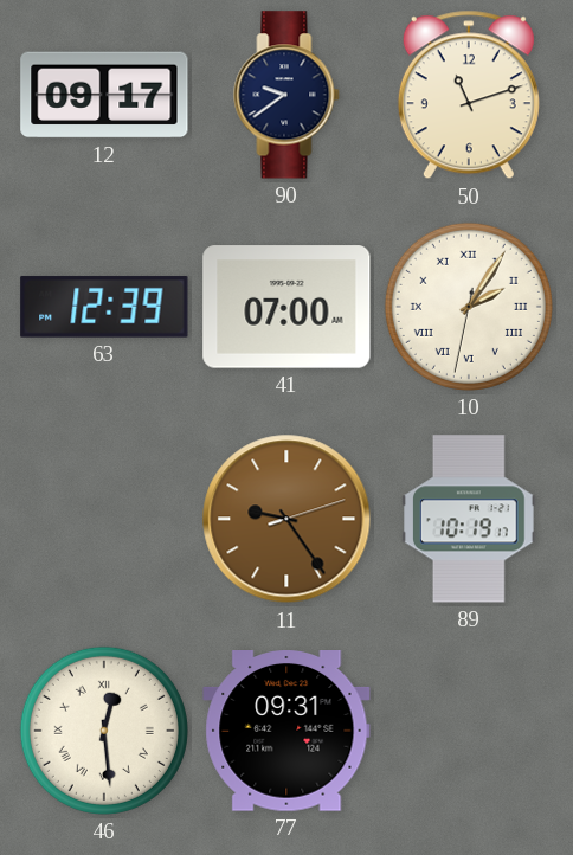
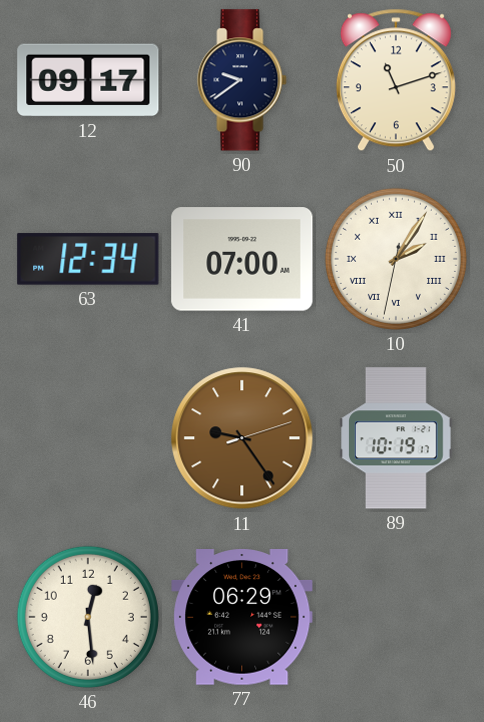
63: 12:39 -> 12:34
46 numerals: Roman -> Arabic
77: 09:31 -> 06:29
